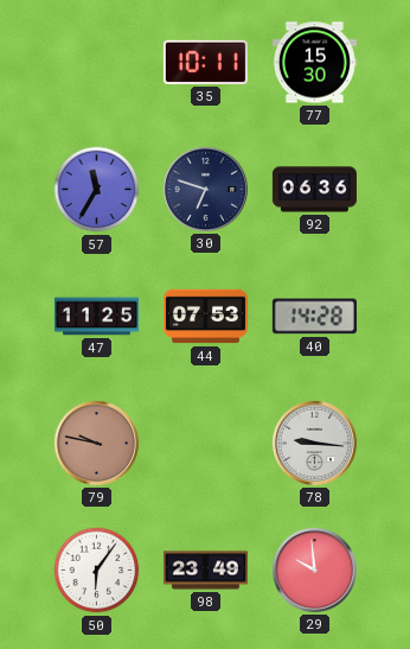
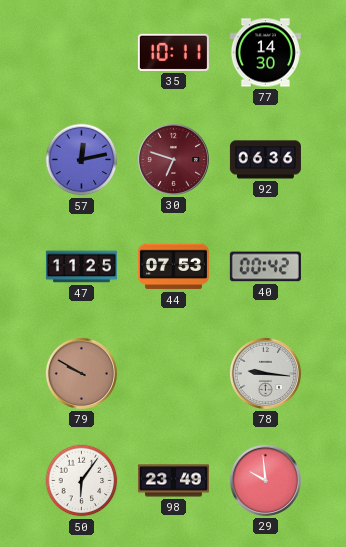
77: 15:30 -> 14:30
57: 11:35 -> 12:13
30 dial: navy -> burgundy
40: 14:28 -> 00:42
79: 9:47 -> 9:50
